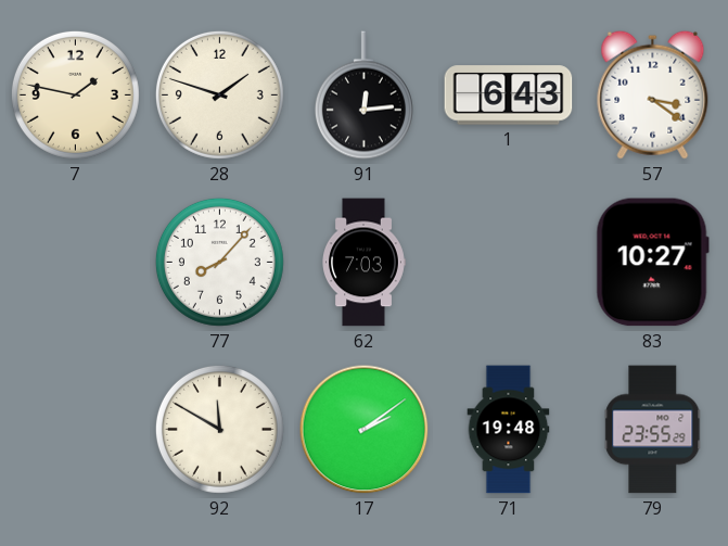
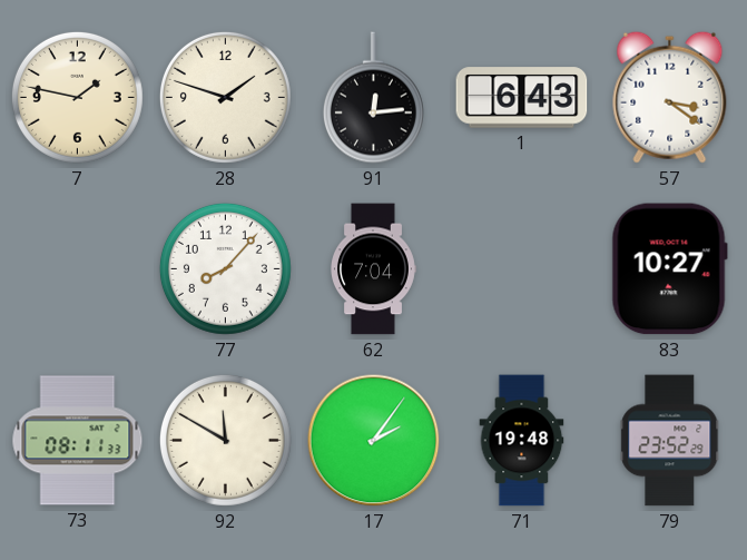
62: 7:03 -> 7:04
73: none -> 08:11
17: 2:09 -> 2:06
79: 23:55 -> 23:52
